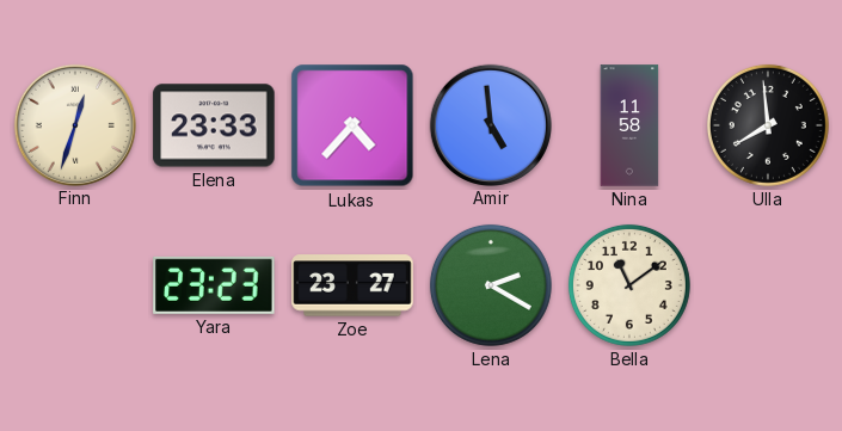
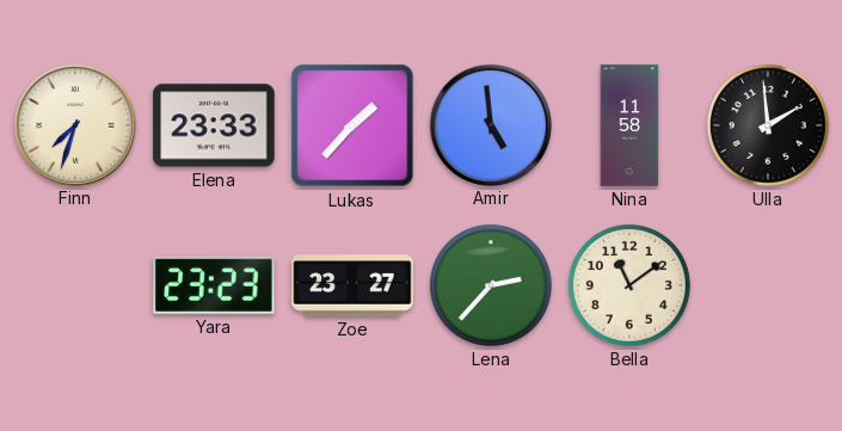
Finn: 12:33 -> 7:33
Lukas: 4:37 -> 1:37
Ulla: 7:59 -> 1:59
Lena: 2:20 -> 2:37
